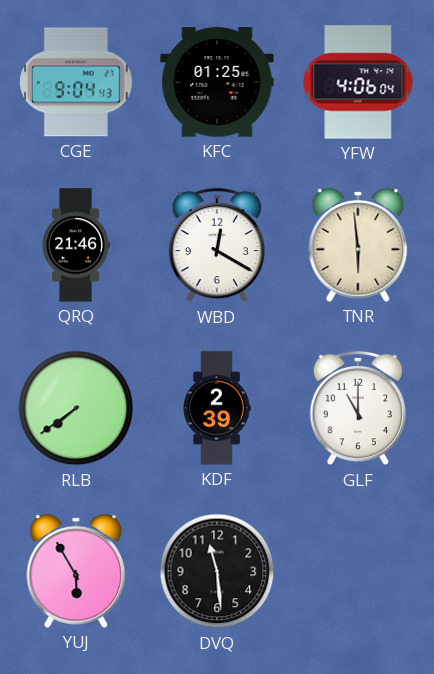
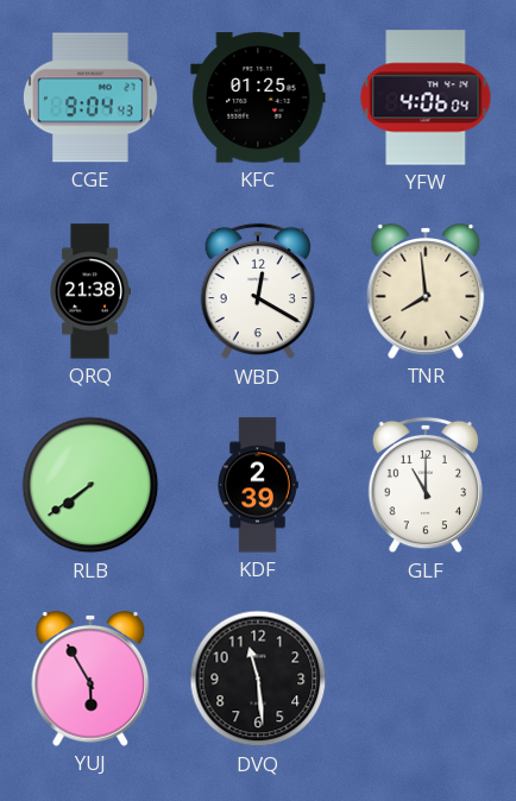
QRQ: 21:46 -> 21:38
TNR: 5:59 -> 7:59
